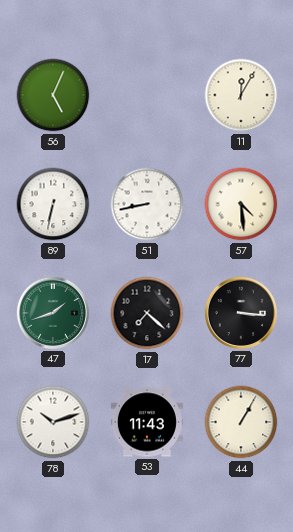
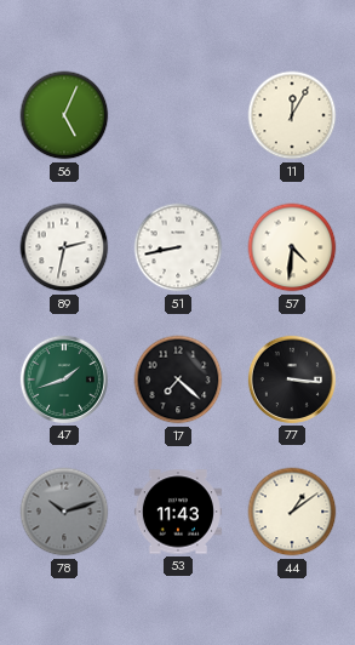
89: 6:32 -> 2:32
57: 4:29 -> 4:31
78 dial: white -> grey
44: 1:05 -> 1:09
